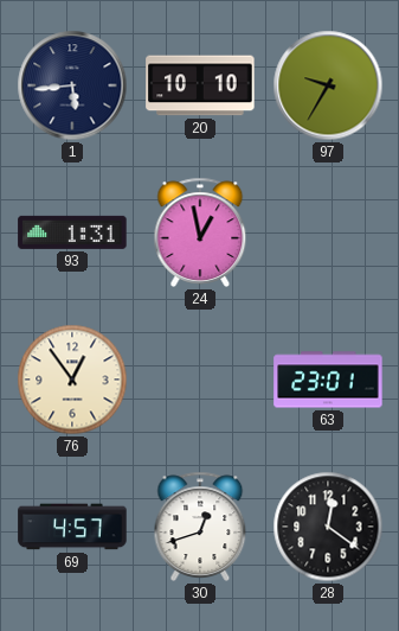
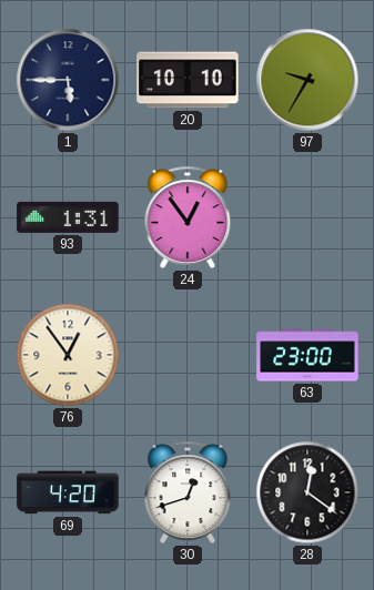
1: 5:44 -> 5:45
24: 12:58 -> 12:54
63: 23:01 -> 23:00
69: 4:57 -> 4:20
